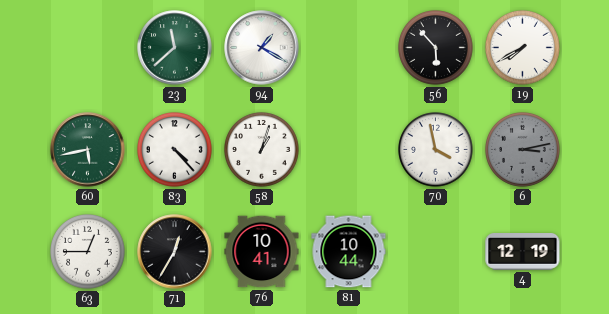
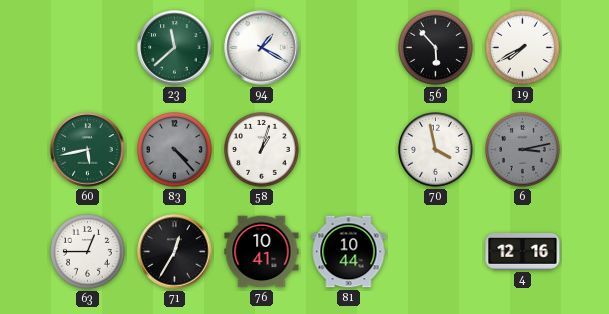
83 dial: white -> grey
4: 12:19 -> 12:16
